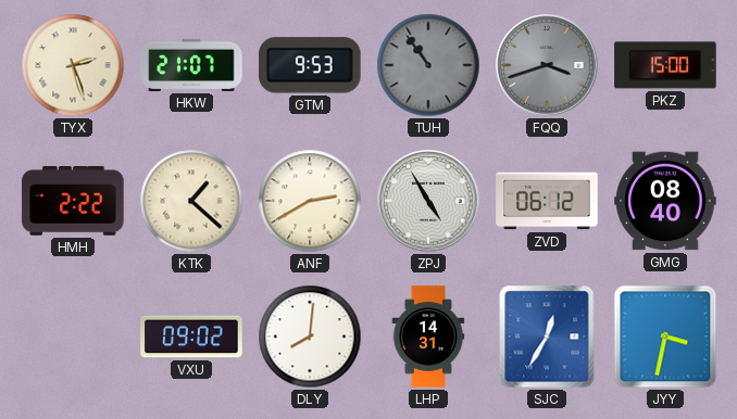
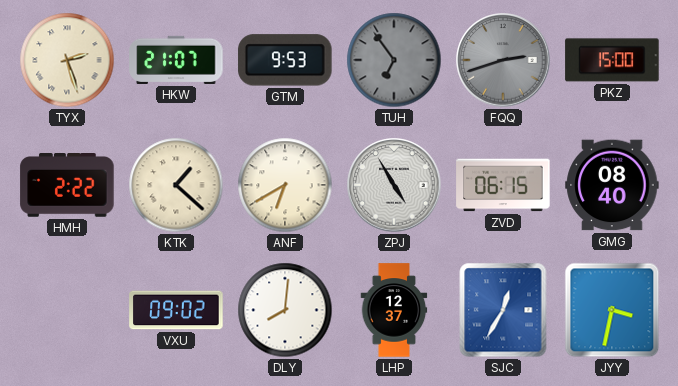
TUH: 10:54 -> 6:54
FQQ: 3:42 -> 2:42
ANF: 2:40 -> 6:40
ZVD: 06:12 -> 06:15
LHP: 14:31 -> 12:37
